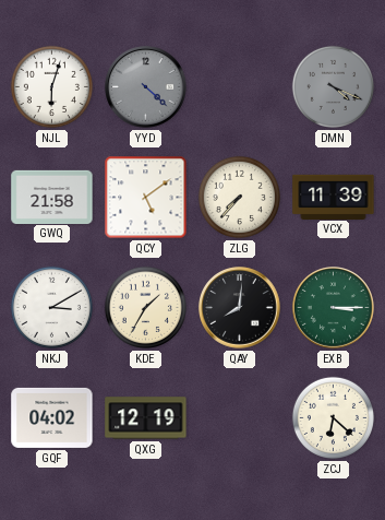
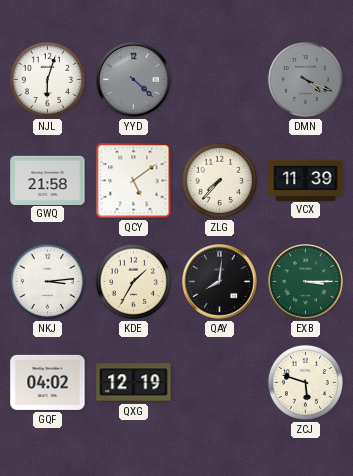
NKJ: 3:10 -> 3:14
ZCJ: 6:22 -> 5:48
